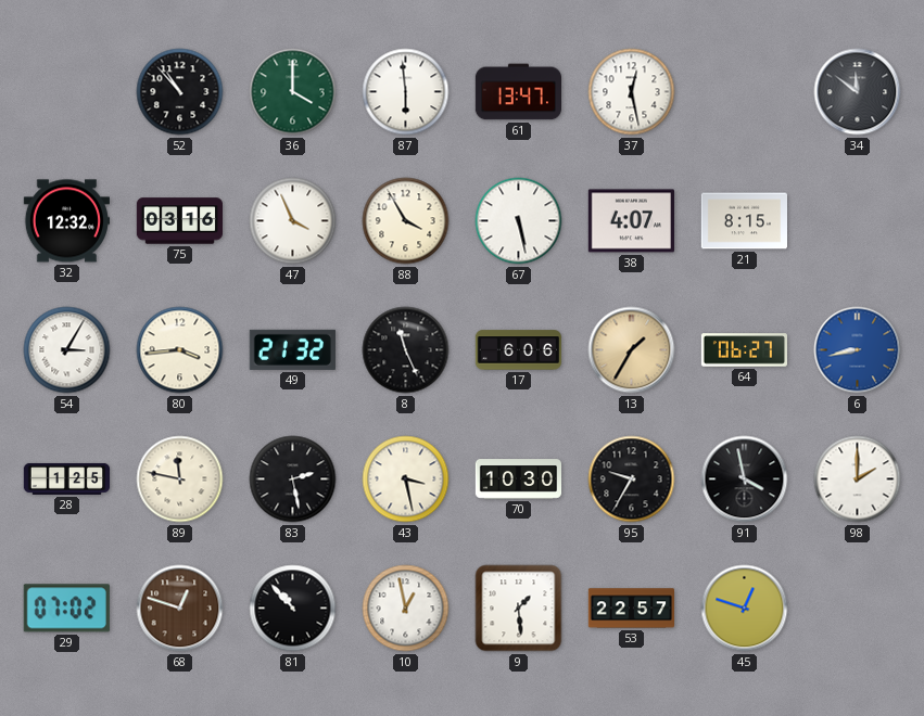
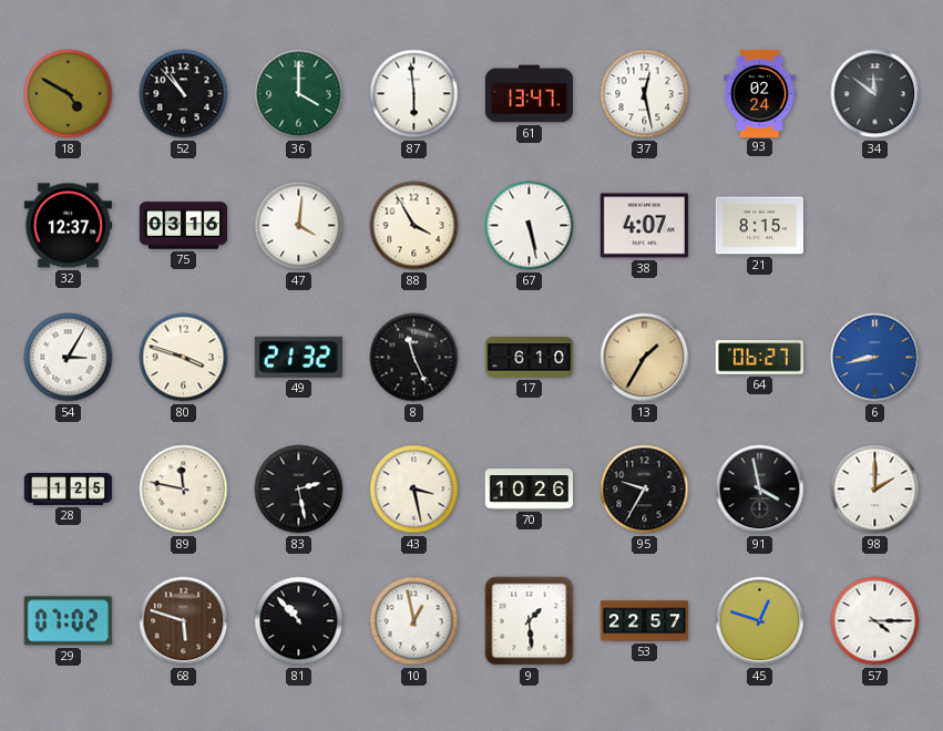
18: none -> 4:50
93: none -> 02:24
32: 12:32 -> 12:37
47: 3:56 -> 4:01
80: 3:44 -> 3:48
17: 6:06 -> 6:10
70: 10:30 -> 10:26
68: 12:48 -> 5:48
57: none -> 4:15
